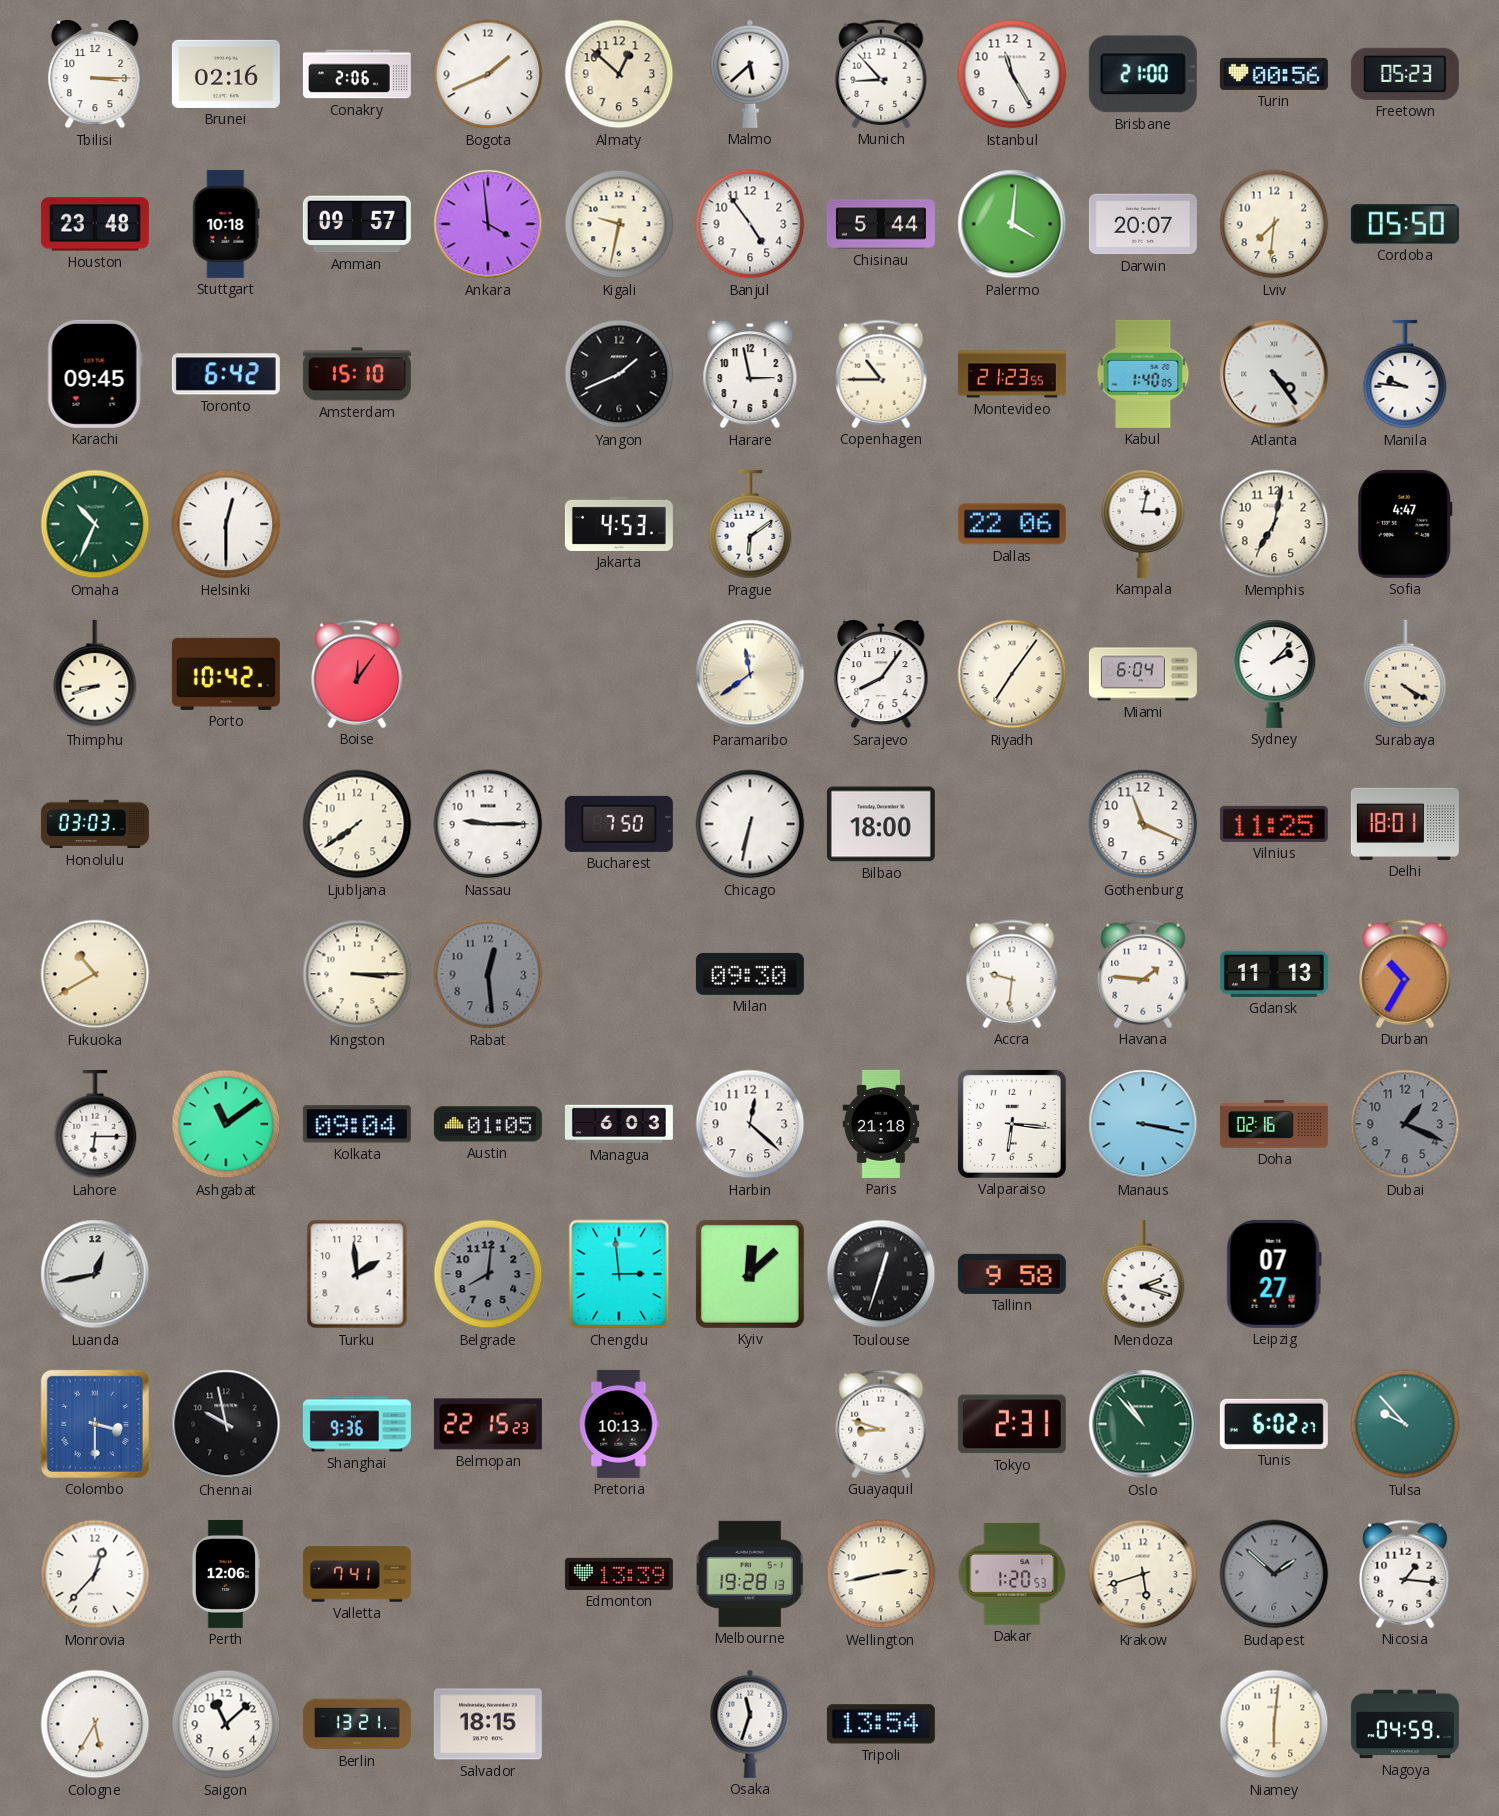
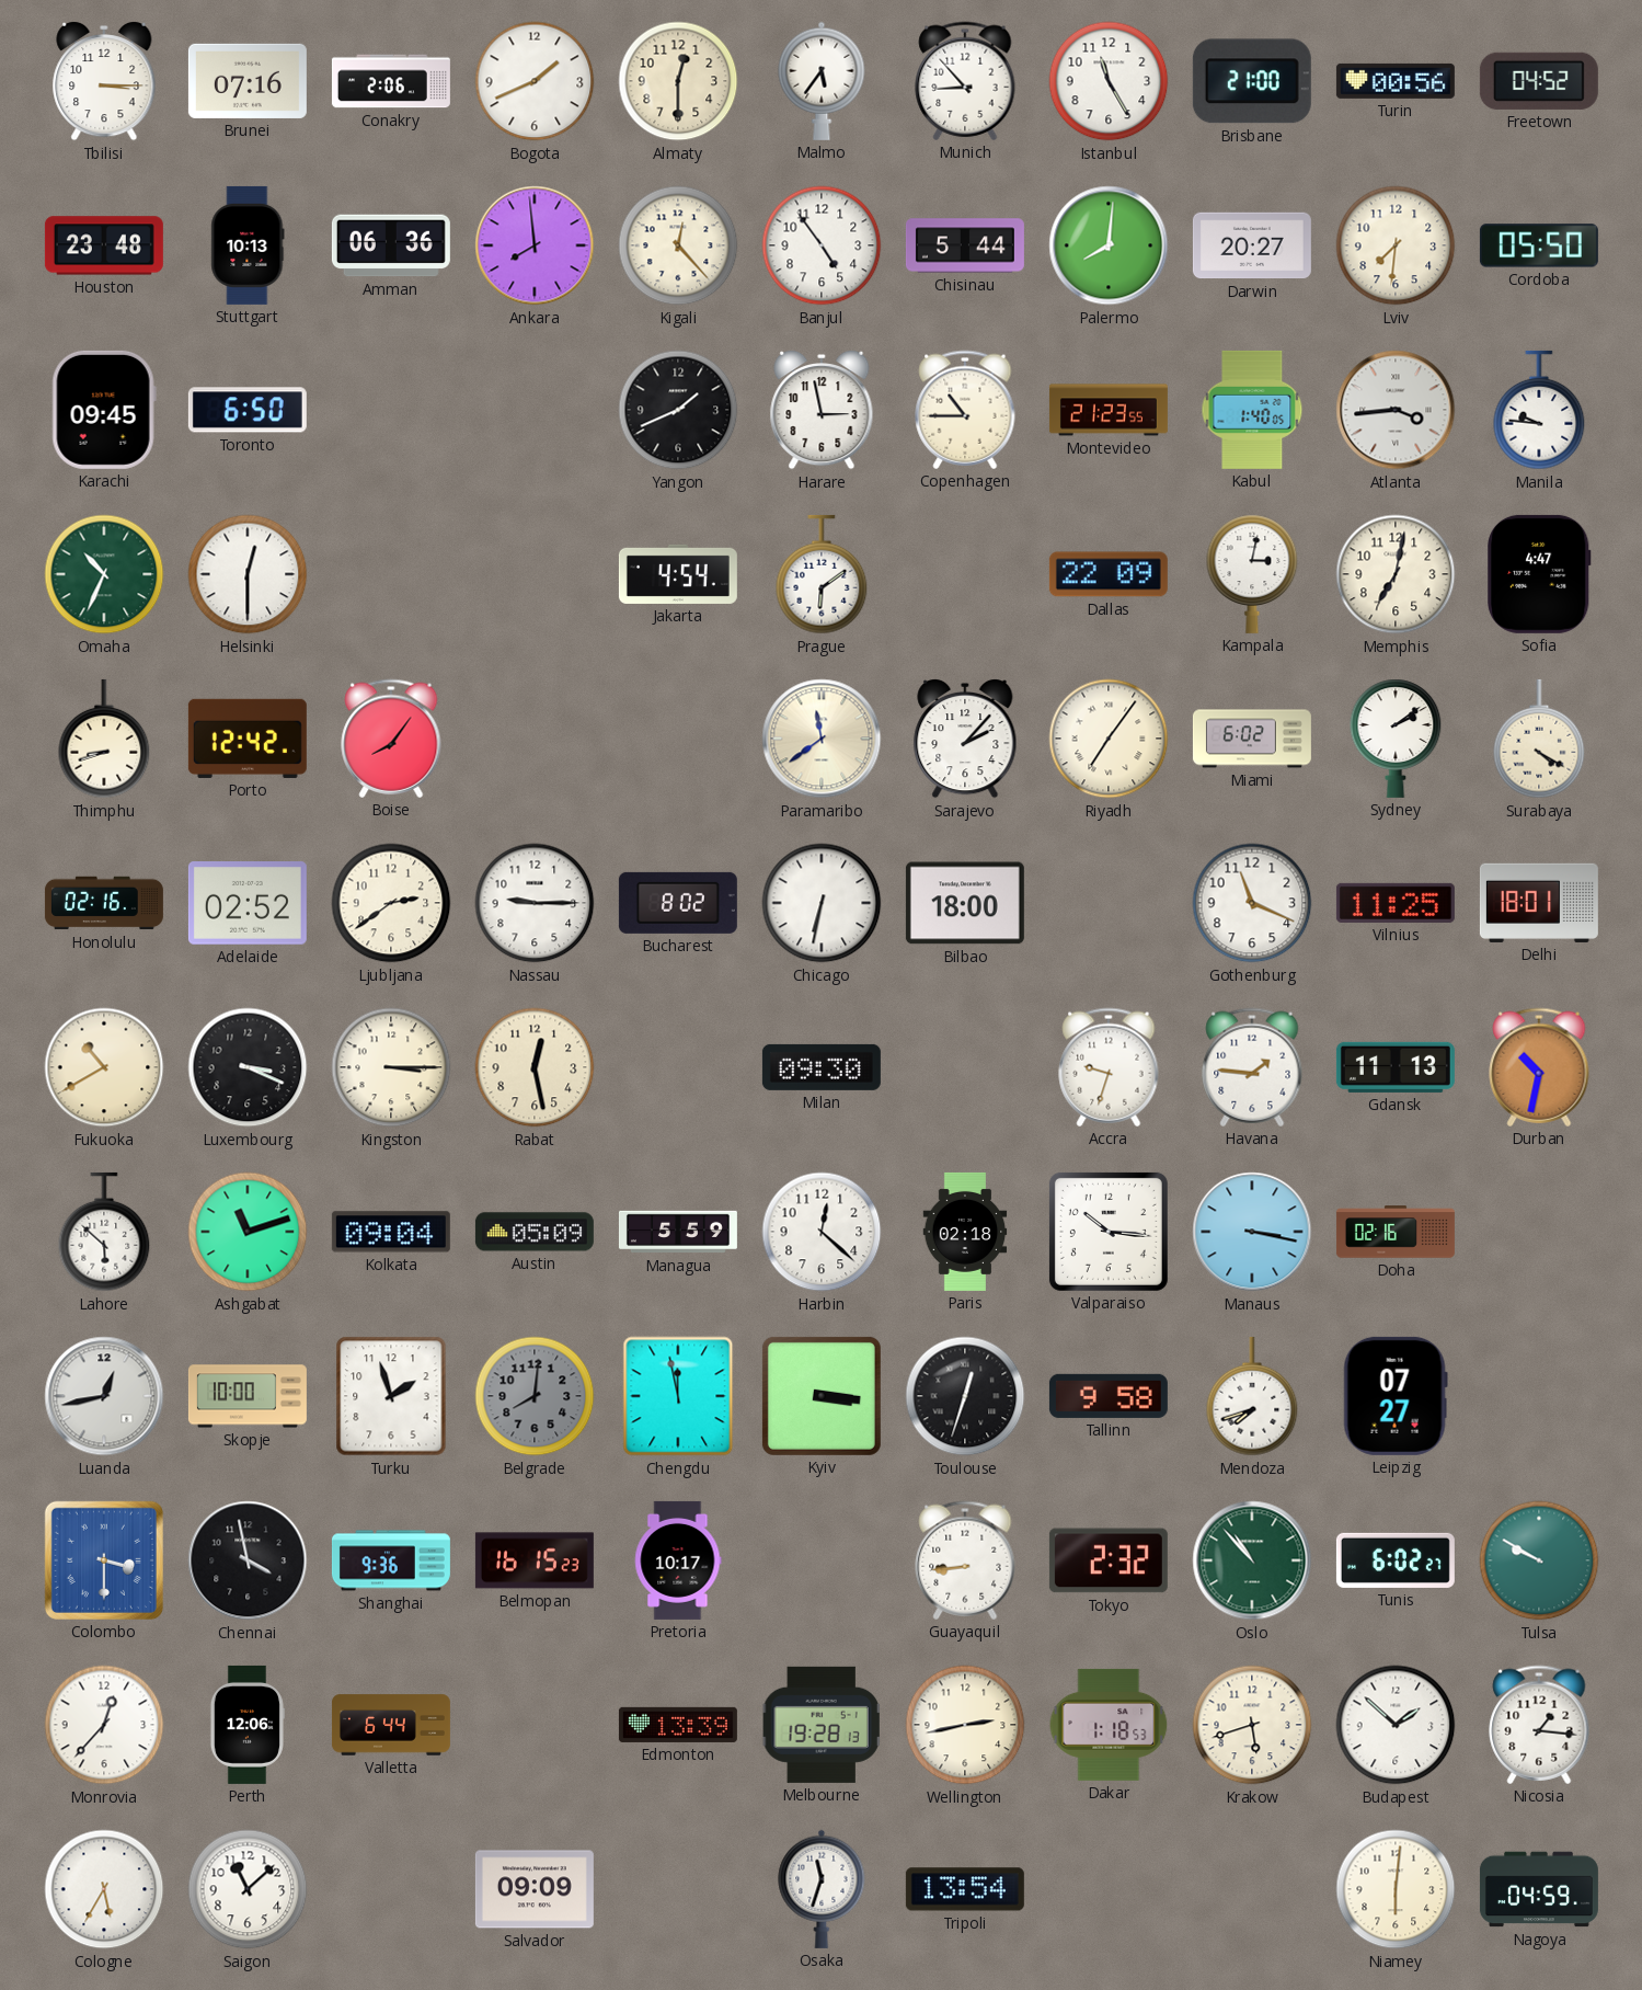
Brunei: 02:16 -> 07:16
Almaty: 12:52 -> 12:30
Malmo: 5:38 -> 5:36
Freetown: 05:23 -> 04:52
Stuttgart: 10:18 -> 10:13
Amman: 09:57 -> 06:36
Ankara: 3:59 -> 7:59
Kigali: 9:32 -> 12:23
Palermo: 4:01 -> 8:01
Darwin: 20:07 -> 20:27
Toronto: 6:42 -> 6:50
Amsterdam: 15:10 -> none
Atlanta: 4:24 -> 3:44
Jakarta: 4:53 -> 4:54
Dallas: 22:06 -> 22:09
Porto: 10:42 -> 12:42
Boise: 12:06 -> 8:06
Sarajevo: 8:06 -> 2:07
Miami: 6:04 -> 6:02
Sydney: 2:07 -> 2:09
Honolulu: 03:03 -> 02:16
Adelaide: none -> 02:52
Ljubljana: 7:39 -> 2:39
Bucharest: 7:50 -> 8:02
Luxembourg: none -> 3:19
Rabat: 12:29 -> 12:28
Rabat dial: grey -> cream
Accra: 9:31 -> 9:33
Durban: 10:35 -> 10:32
Lahore: 6:15 -> 5:52
Ashgabat: 11:09 -> 11:12
Austin: 01:05 -> 05:09
Managua: 6:03 -> 5:59
Paris: 21:18 -> 02:18
Valparaiso: 6:16 -> 10:16
Dubai: 1:19 -> none
Skopje: none -> 10:00
Turku: 1:59 -> 1:57
Chengdu: 2:59 -> 11:58
Kyiv: 12:08 -> 3:16
Mendoza: 2:18 -> 7:42
Chennai: 9:58 -> 3:58
Belmopan: 22:15 -> 16:15
Pretoria: 10:13 -> 10:17
Guayaquil: 8:48 -> 8:44
Tokyo: 2:31 -> 2:32
Tulsa: 9:53 -> 9:50
Valletta: 7:41 -> 6:44
Dakar: 1:20 -> 1:18
Budapest dial: grey -> white
Berlin: 13:21 -> none
Salvador: 18:15 -> 09:09
